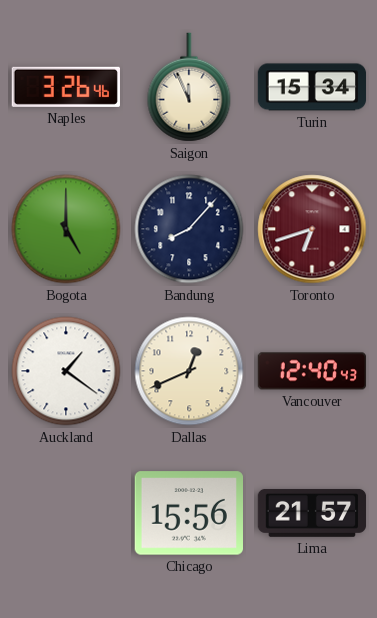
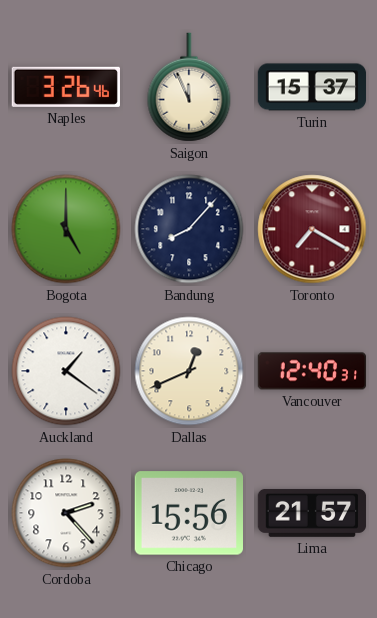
Turin: 15:34 -> 15:37
Toronto: 6:42 -> 7:20
Vancouver: 12:40:43 -> 12:40:31
Cordoba: none -> 2:23
